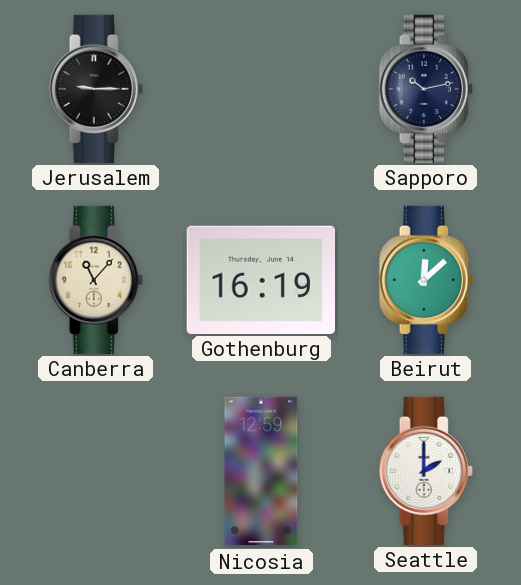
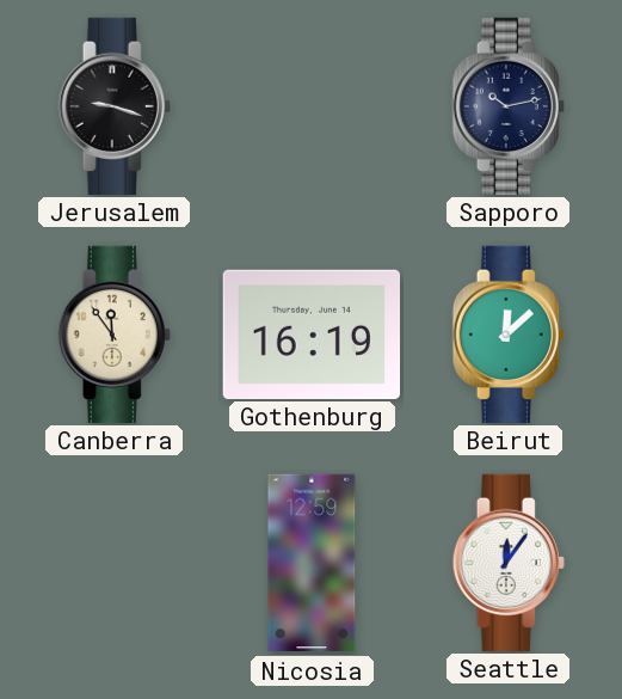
Jerusalem: 9:15 -> 9:18
Canberra: 11:07 -> 11:54
Seattle: 2:00 -> 12:06
